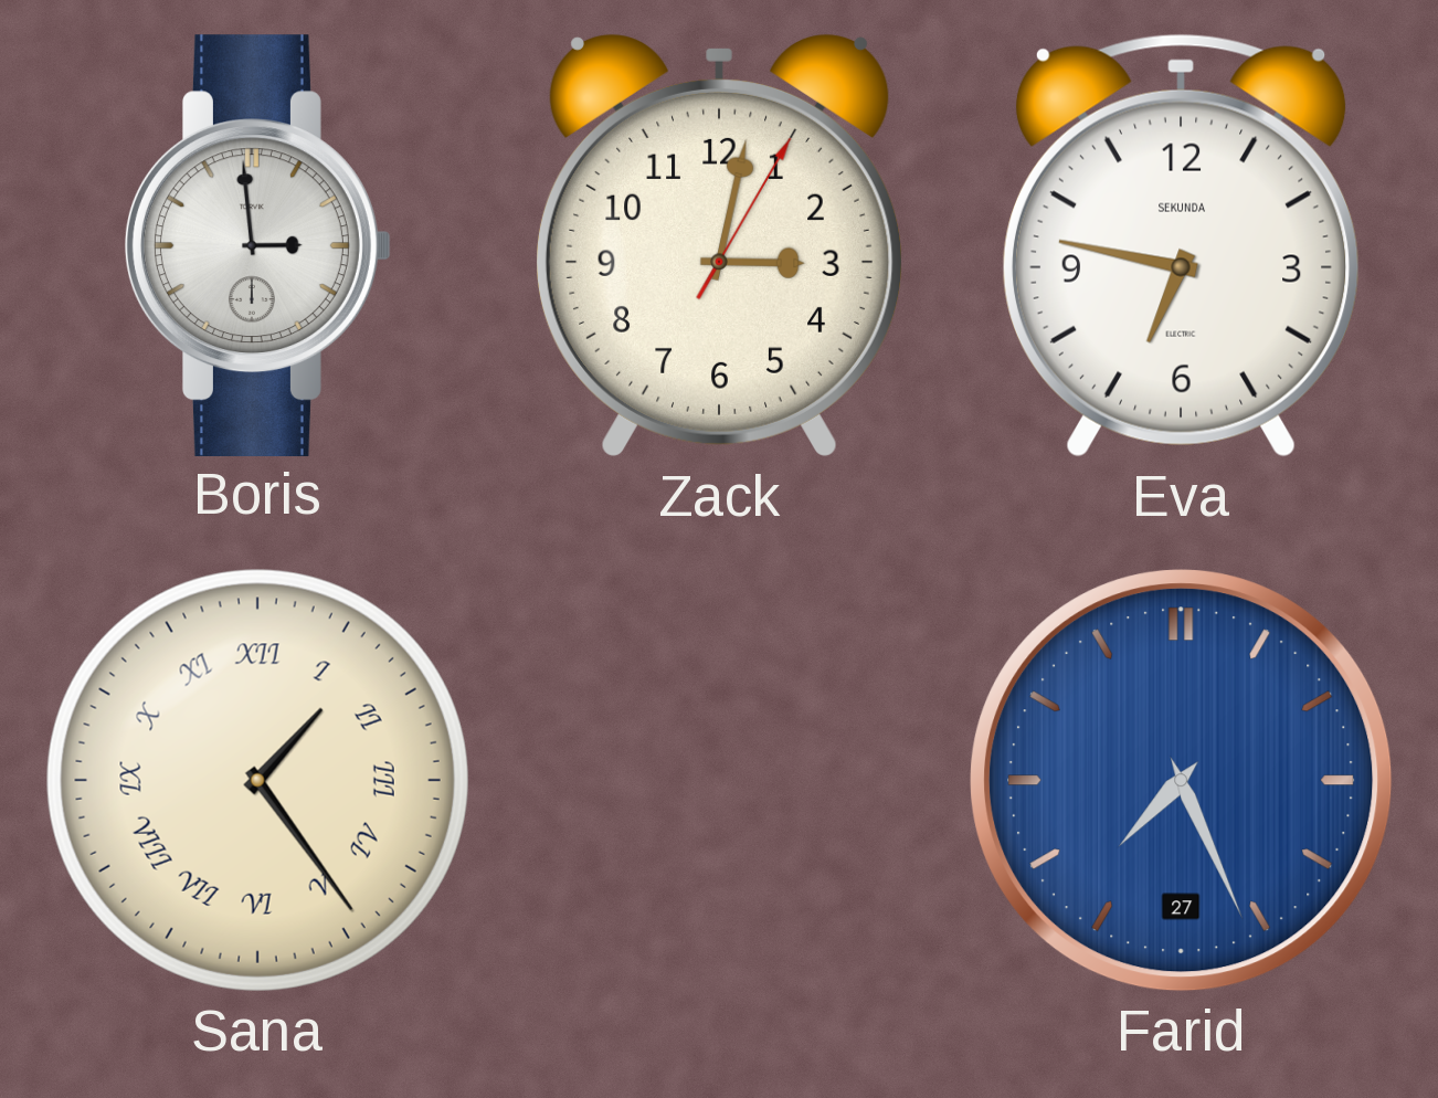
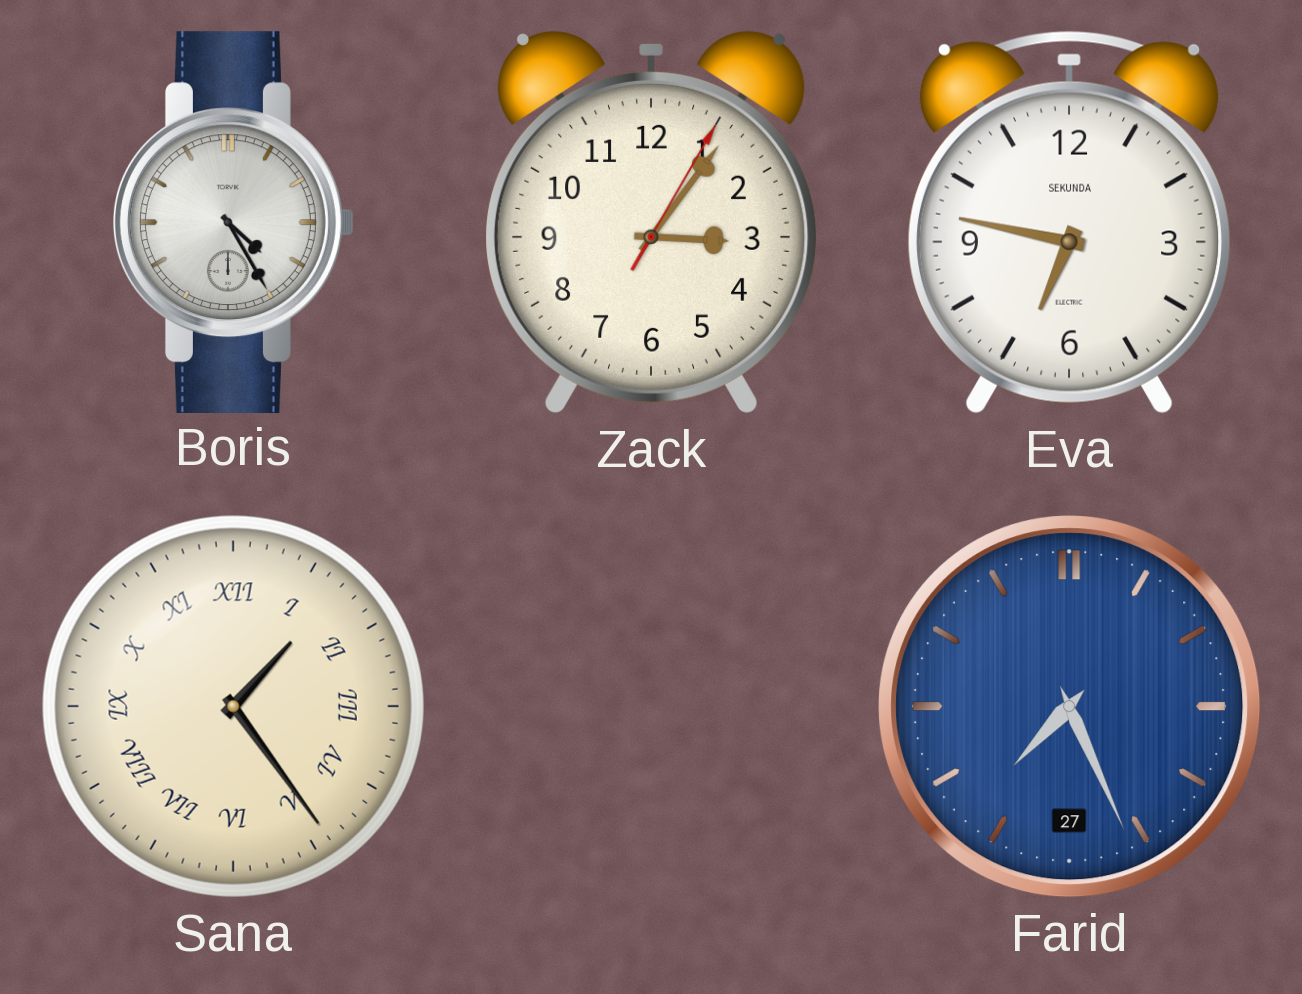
Boris: 2:59 -> 4:25
Zack: 3:02 -> 3:06
